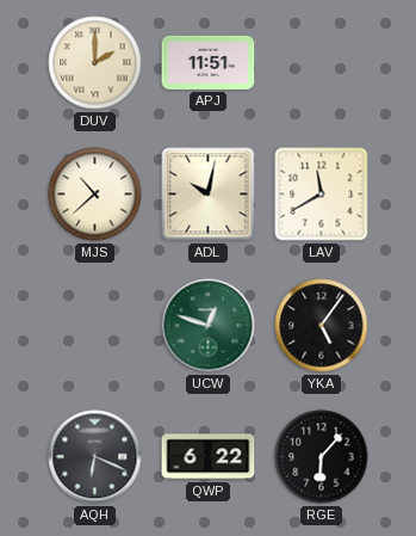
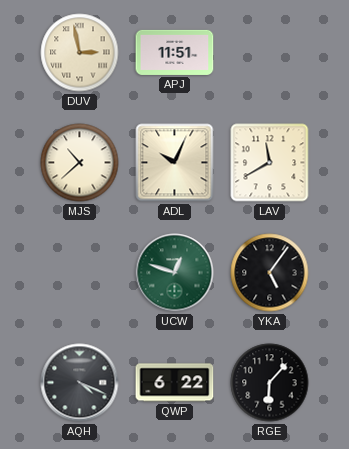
DUV: 2:00 -> 2:58
ADL: 10:02 -> 10:04
AQH: 6:19 -> 4:19
